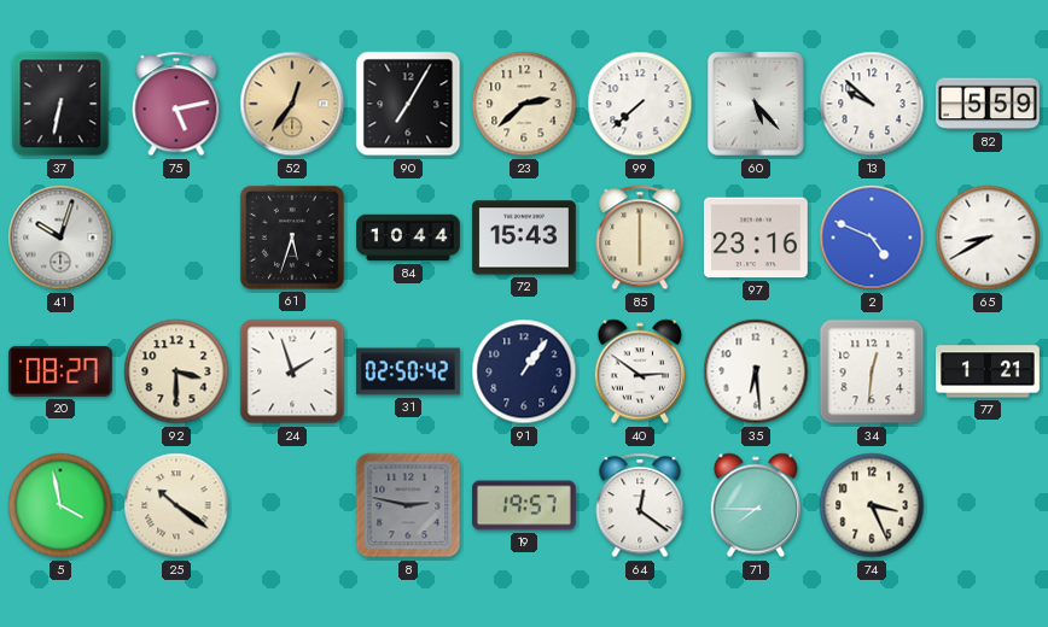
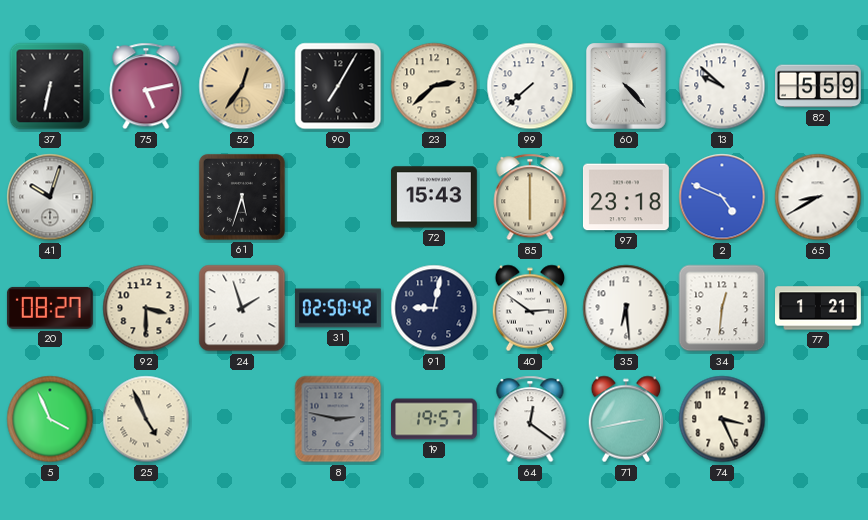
60: 5:23 -> 4:23
84: 10:44 -> none
97: 23:16 -> 23:18
91: 1:06 -> 9:02
5: 3:58 -> 3:56
25: 10:21 -> 4:56
71: 7:45 -> 2:43
